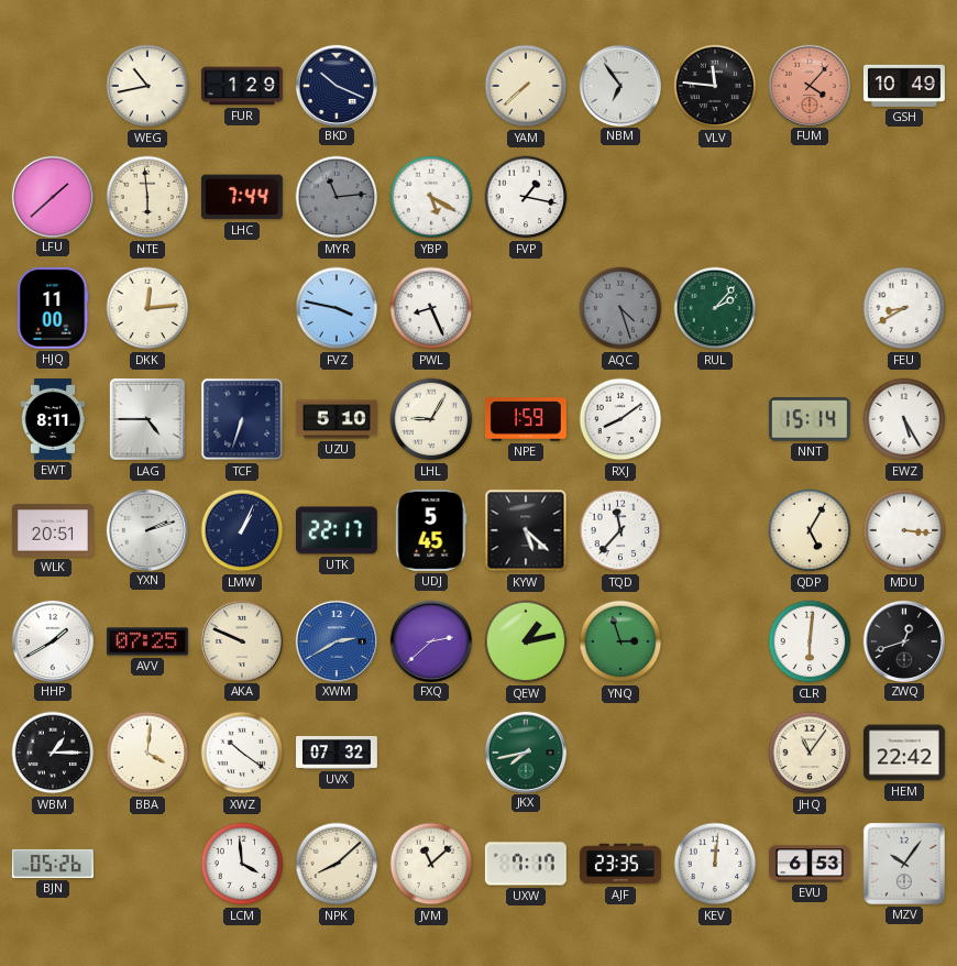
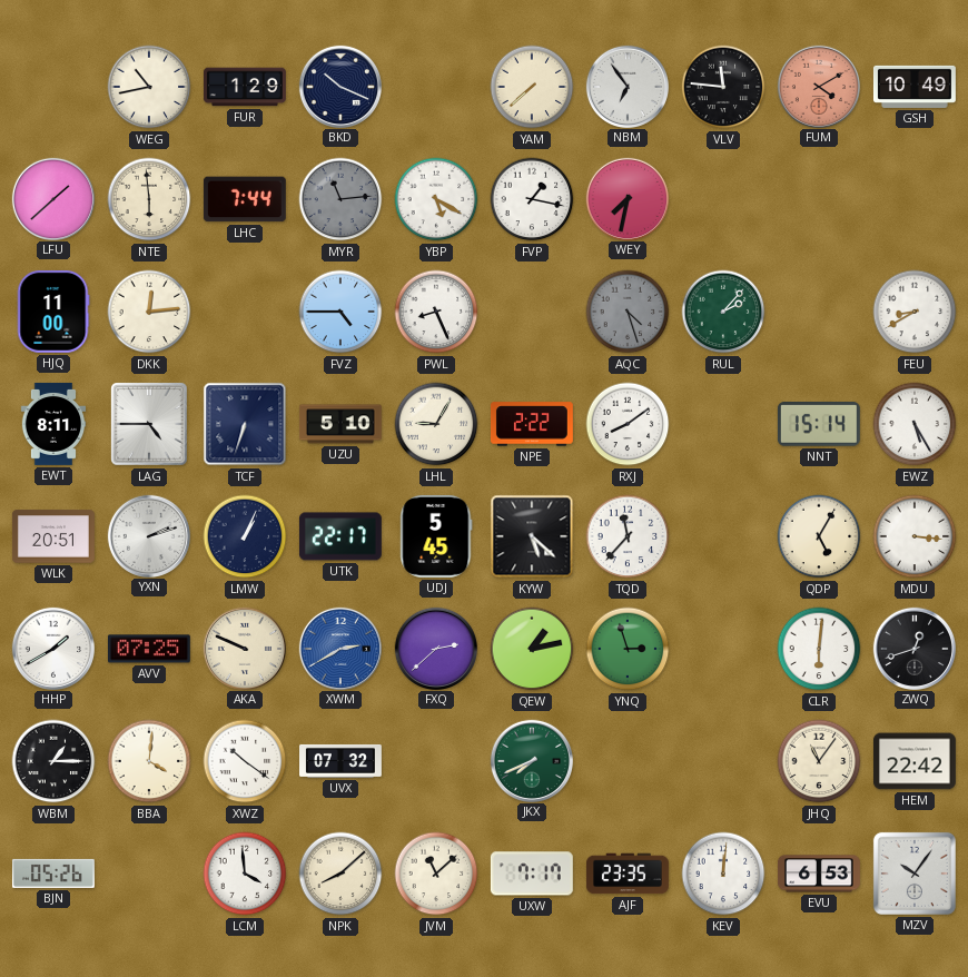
FUM: 4:07 -> 4:10
WEY: none -> 7:32
FVZ: 3:47 -> 4:45
NPE: 1:59 -> 2:22
JKX: 7:43 -> 7:41
